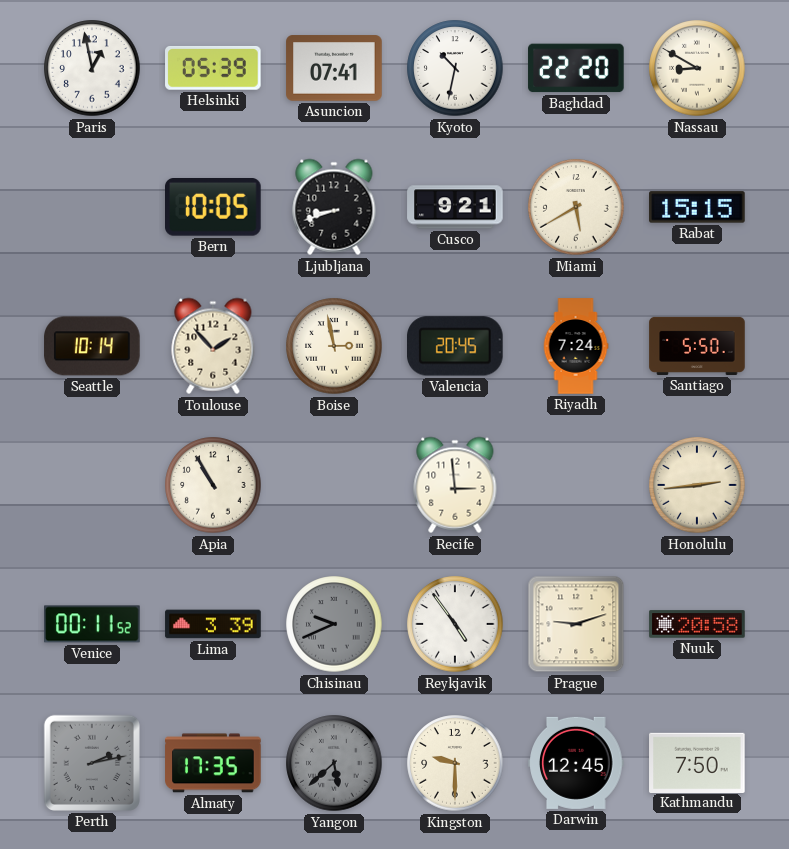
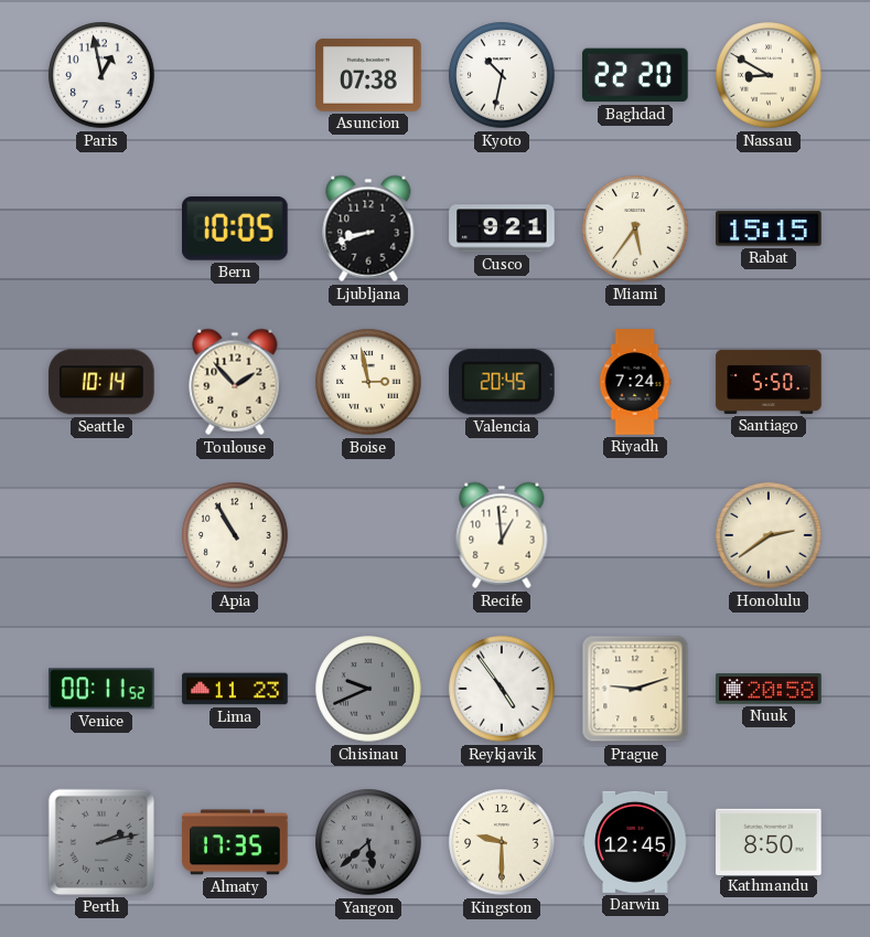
Helsinki: 05:39 -> none
Asuncion: 07:41 -> 07:38
Miami: 5:40 -> 5:36
Recife: 2:59 -> 12:59
Honolulu: 2:44 -> 2:39
Lima: 3:39 -> 11:23
Kathmandu: 7:50 -> 8:50
